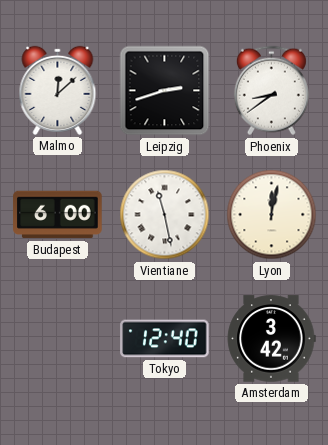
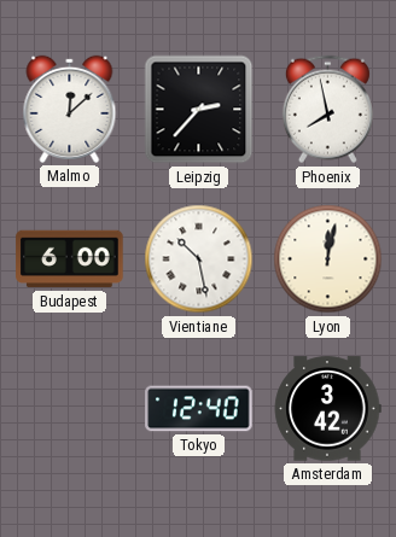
Leipzig: 2:42 -> 2:37
Phoenix: 8:39 -> 7:58
Vientiane: 11:28 -> 10:28
